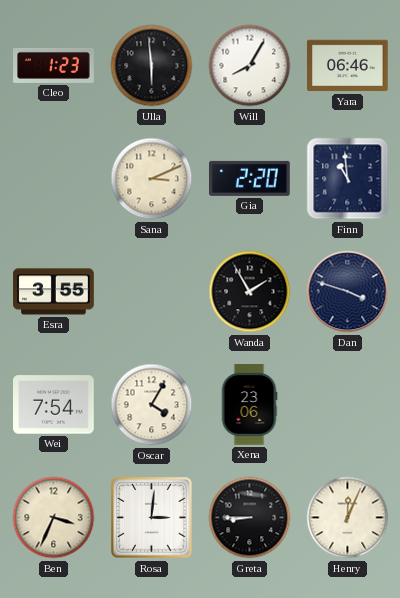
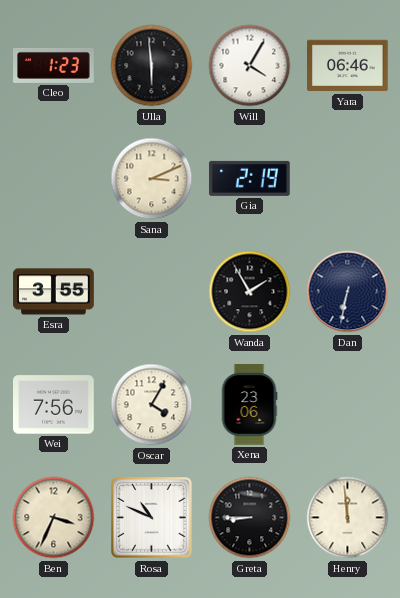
Will: 8:05 -> 4:05
Gia: 2:20 -> 2:19
Finn: 10:59 -> none
Dan: 3:48 -> 6:32
Wei: 7:54 -> 7:56
Rosa: 3:01 -> 10:49
Henry: 12:04 -> 11:59
